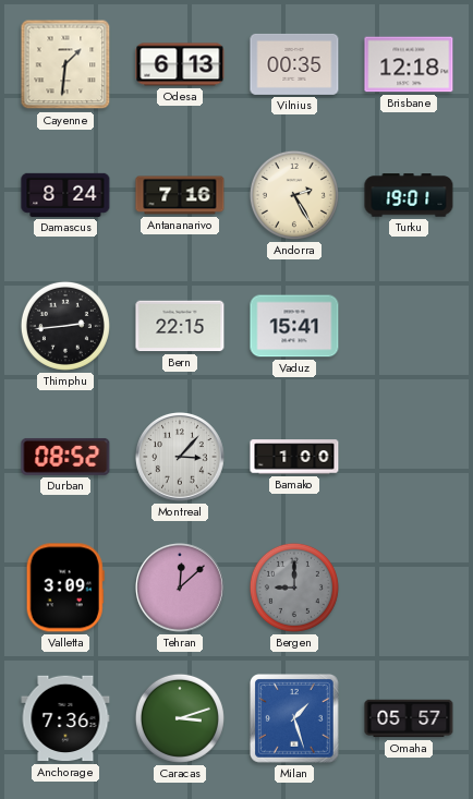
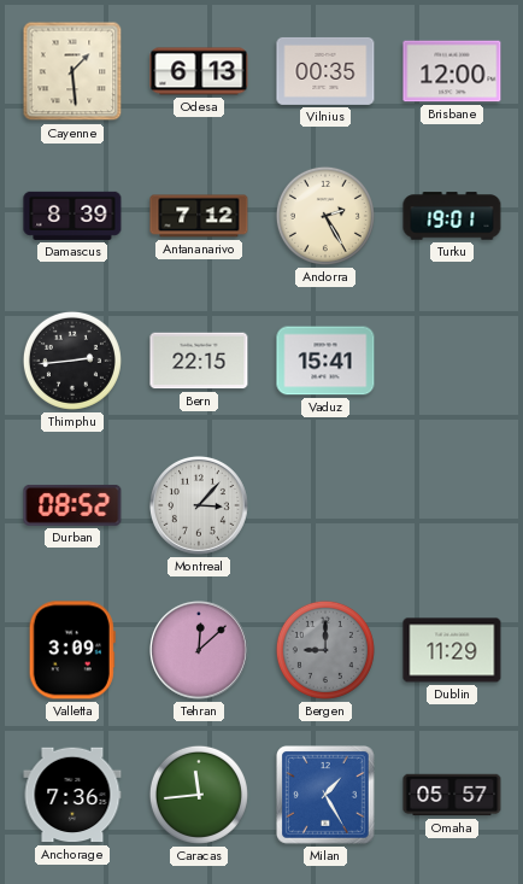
Cayenne: 1:31 -> 1:29
Brisbane: 12:18 -> 12:00
Damascus: 8:24 -> 8:39
Antananarivo: 7:16 -> 7:12
Bamako: 1:00 -> none
Dublin: none -> 11:29
Caracas: 3:12 -> 11:44
Milan: 1:27 -> 1:25
